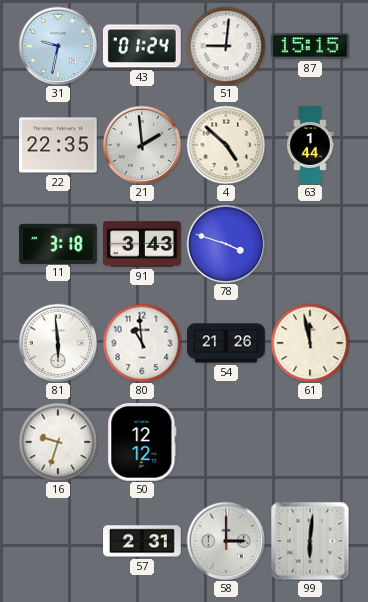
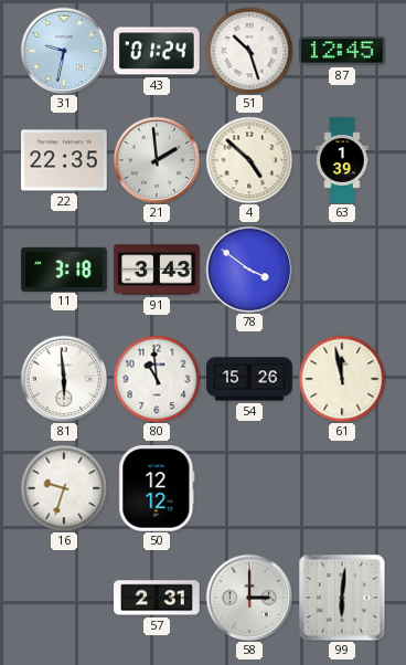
51: 9:01 -> 10:27
87: 15:15 -> 12:45
63: 1:44 -> 1:39
78: 3:48 -> 3:51
54: 21:26 -> 15:26
